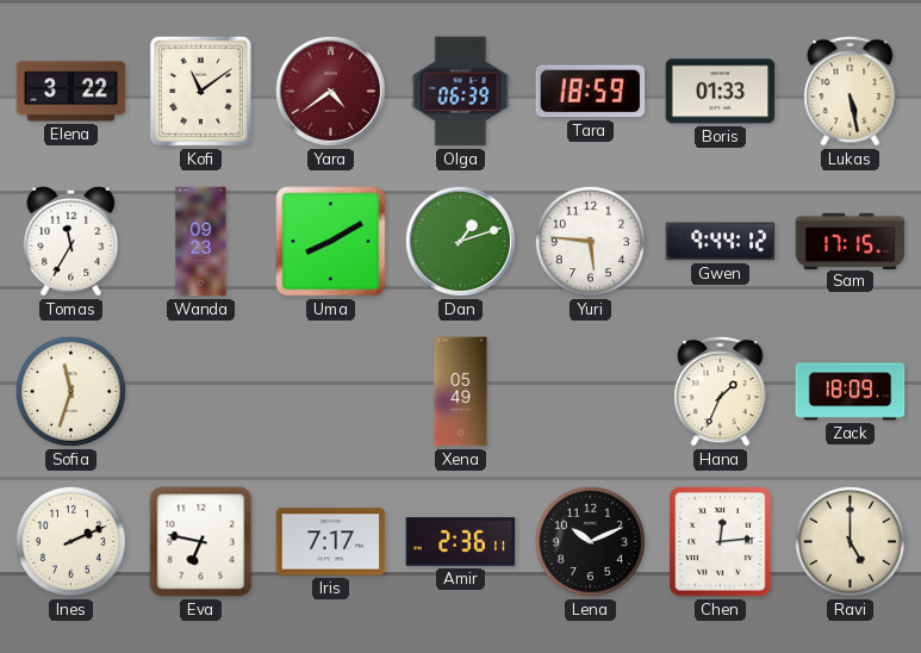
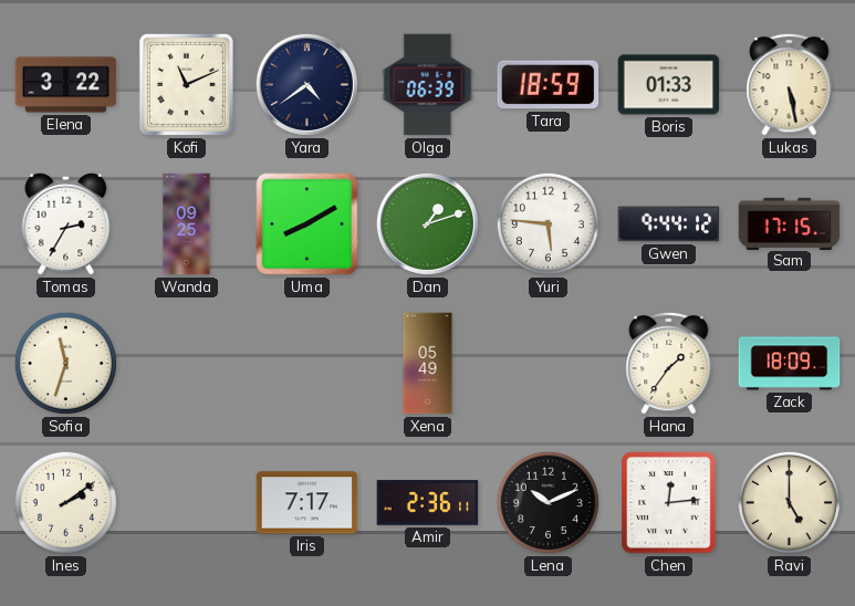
Kofi: 11:09 -> 11:11
Yara dial: burgundy -> navy
Tomas: 11:35 -> 2:35
Wanda: 09:23 -> 09:25
Hana: 1:34 -> 1:36
Ines: 2:11 -> 2:09
Eva: 6:47 -> none
